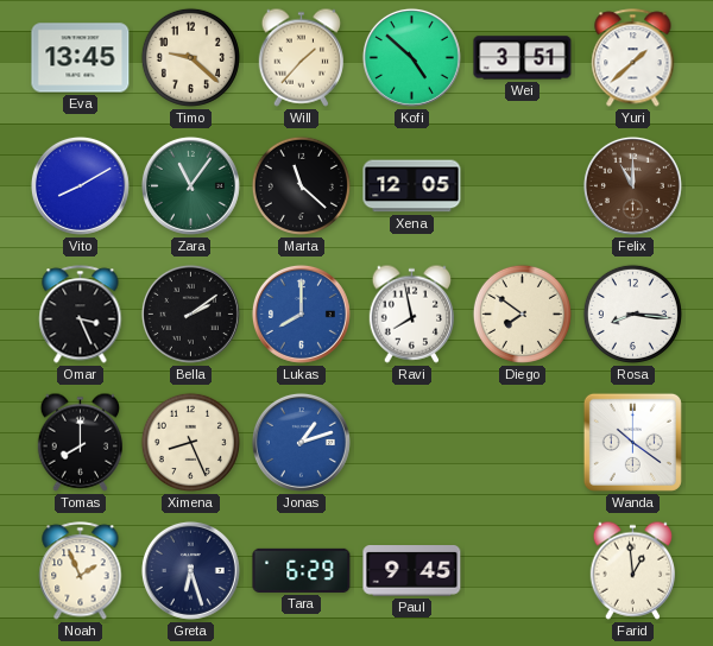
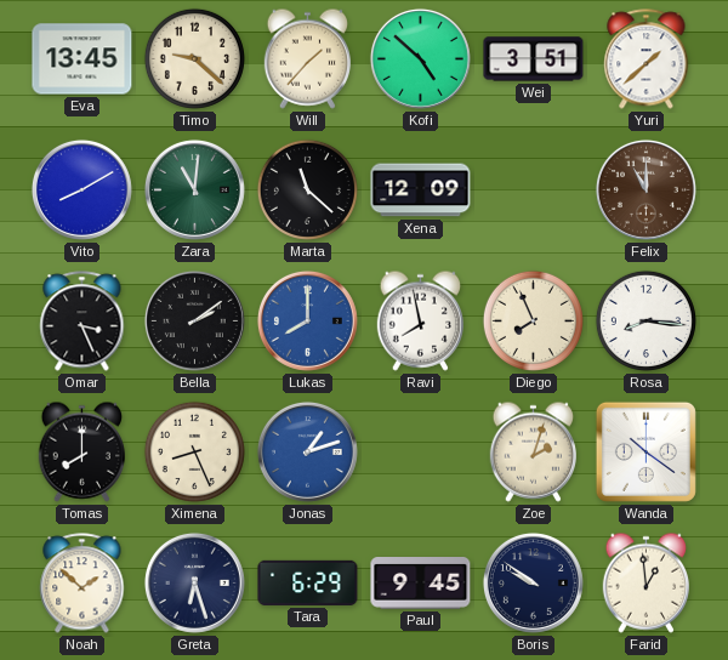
Zara: 11:06 -> 11:01
Xena: 12:05 -> 12:09
Diego: 7:51 -> 7:56
Zoe: none -> 2:03
Noah: 1:56 -> 1:52
Boris: none -> 9:51
